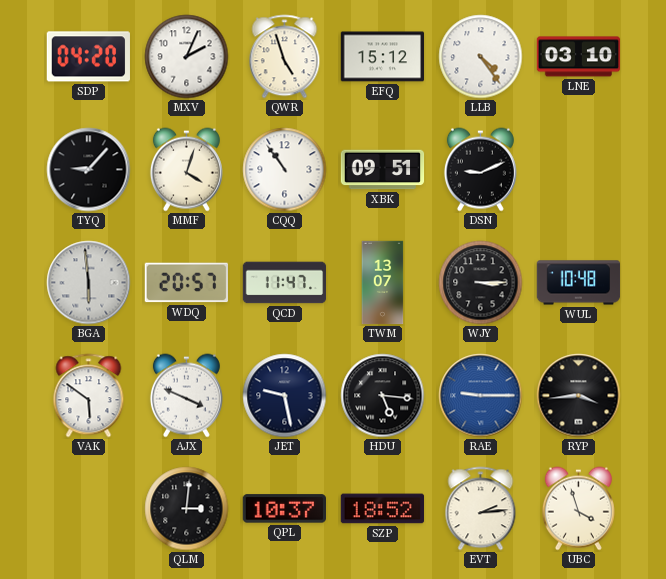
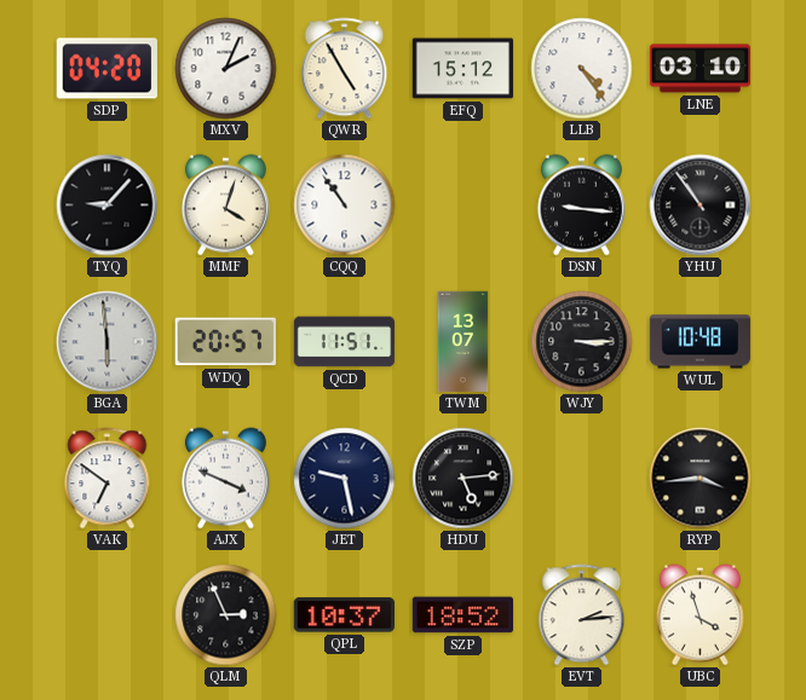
QWR: 4:57 -> 4:55
XBK: 09:51 -> none
DSN: 9:11 -> 9:16
YHU: none -> 10:54
QCD: 11:47 -> 11:51
VAK: 5:51 -> 6:51
HDU: 5:16 -> 5:14
RAE: 9:15 -> none
QLM: 3:01 -> 2:56
